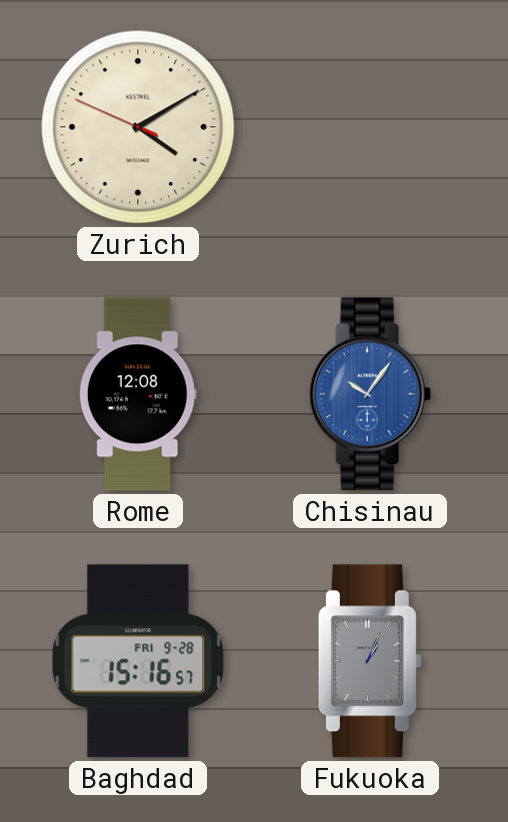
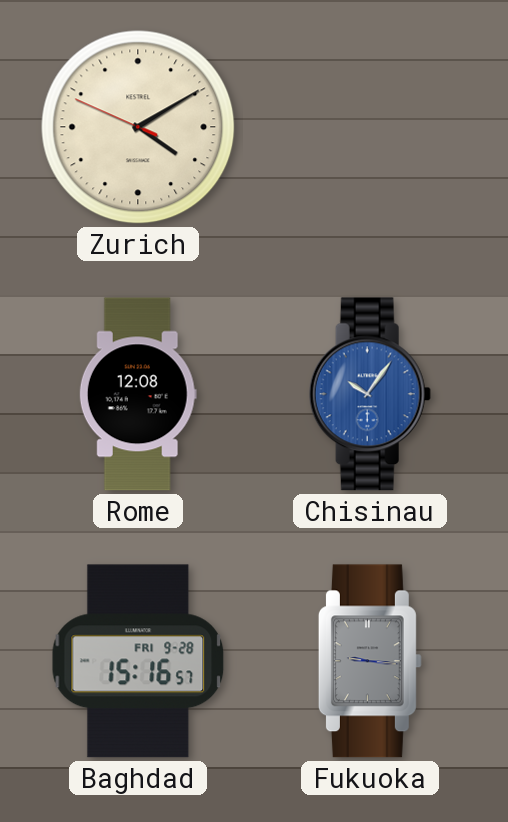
Fukuoka: 1:04 -> 9:16
